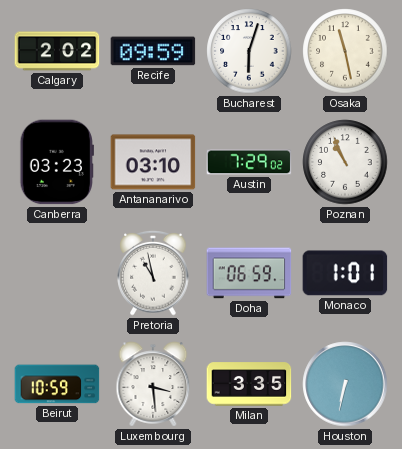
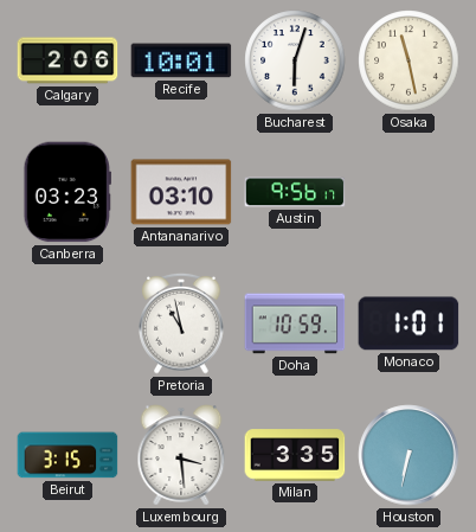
Calgary: 2:02 -> 2:06
Recife: 09:59 -> 10:01
Austin: 7:29 -> 9:56
Poznan: 10:56 -> none
Doha: 06:59 -> 10:59
Beirut: 10:59 -> 3:15
